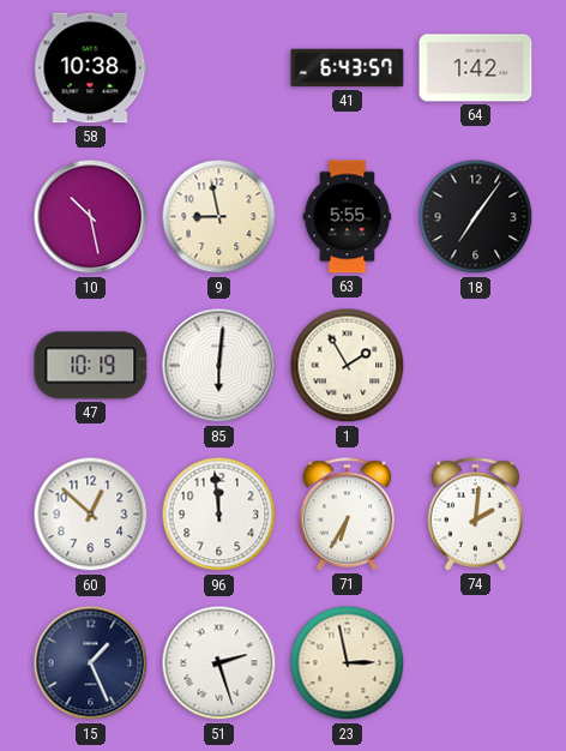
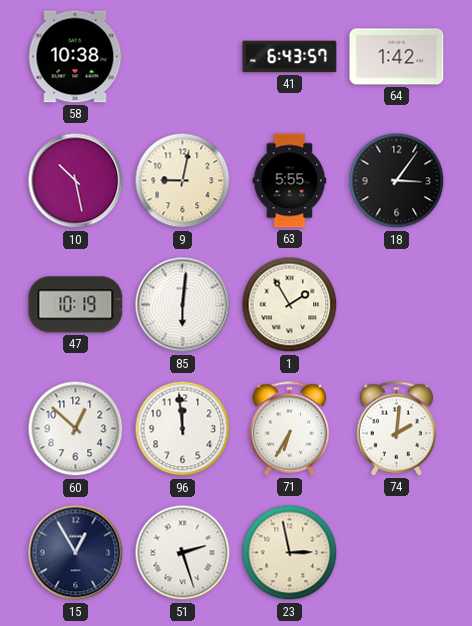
9: 8:58 -> 9:02
18: 7:06 -> 3:06
15: 1:26 -> 12:55
